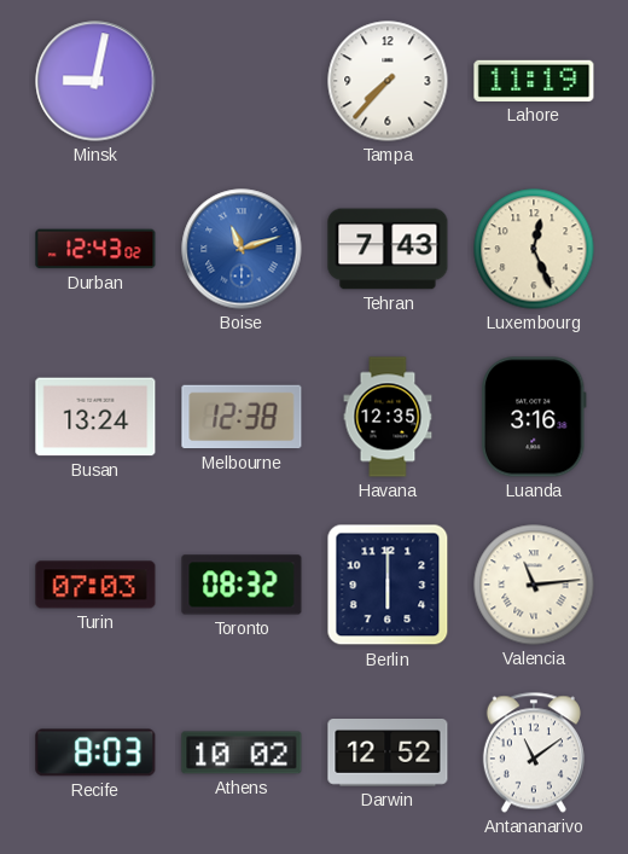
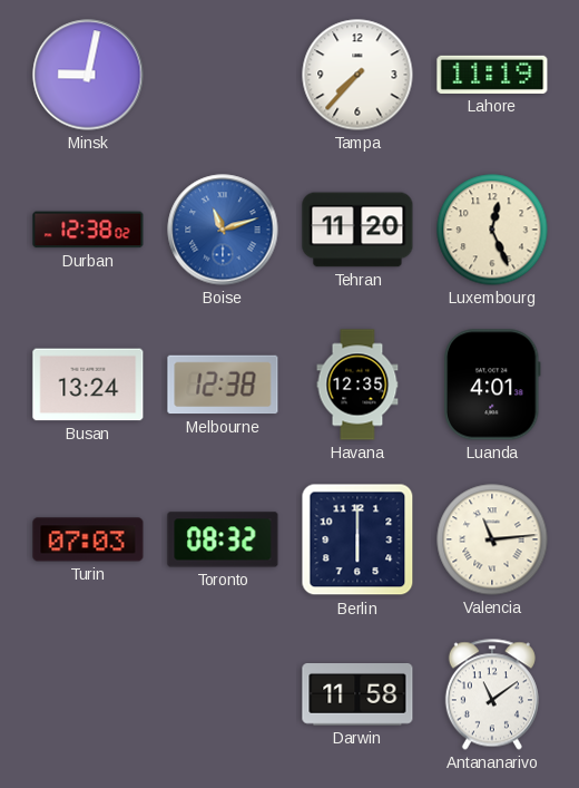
Durban: 12:43 -> 12:38
Tehran: 7:43 -> 11:20
Luanda: 3:16 -> 4:01
Recife: 8:03 -> none
Athens: 10:02 -> none
Darwin: 12:52 -> 11:58
